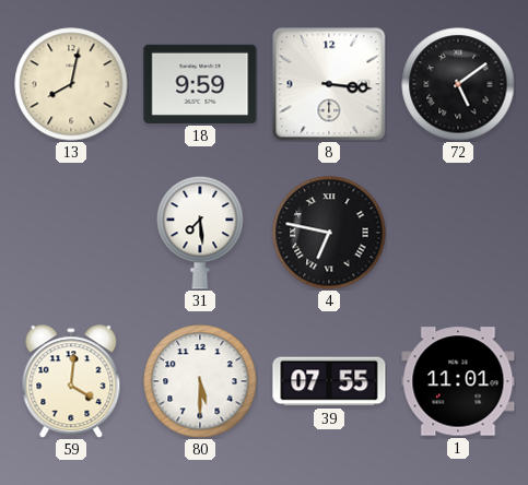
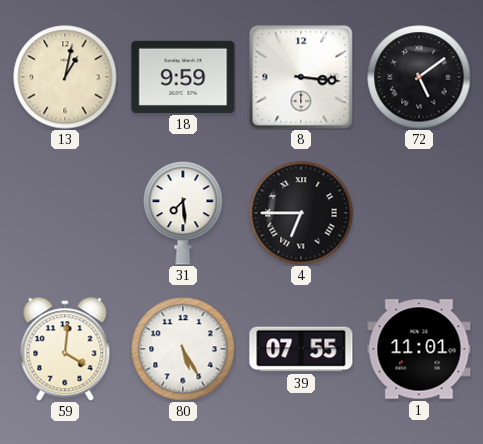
13: 8:02 -> 1:02
4: 6:47 -> 6:45
80: 5:30 -> 5:25
